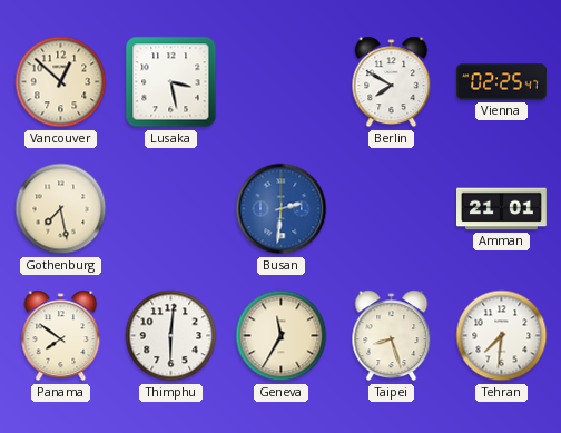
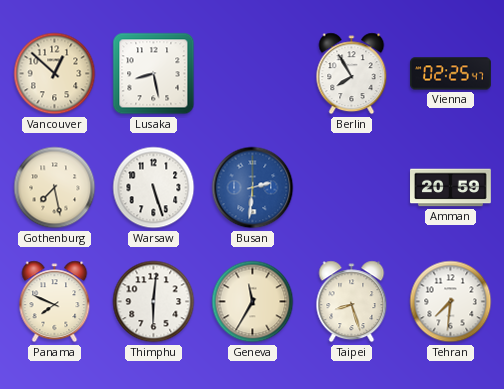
Lusaka: 3:28 -> 8:28
Berlin: 7:50 -> 7:55
Warsaw: none -> 5:27
Amman: 21:01 -> 20:59
Panama: 7:51 -> 7:49
